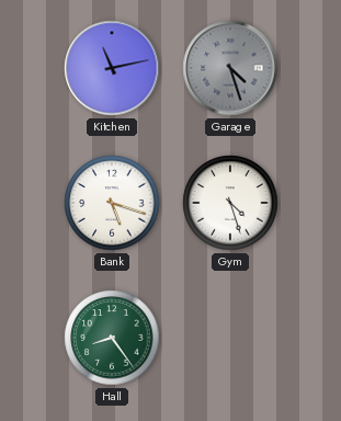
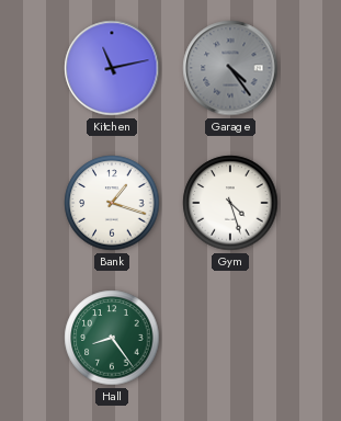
Garage: 4:27 -> 4:24
Bank: 5:18 -> 1:18
